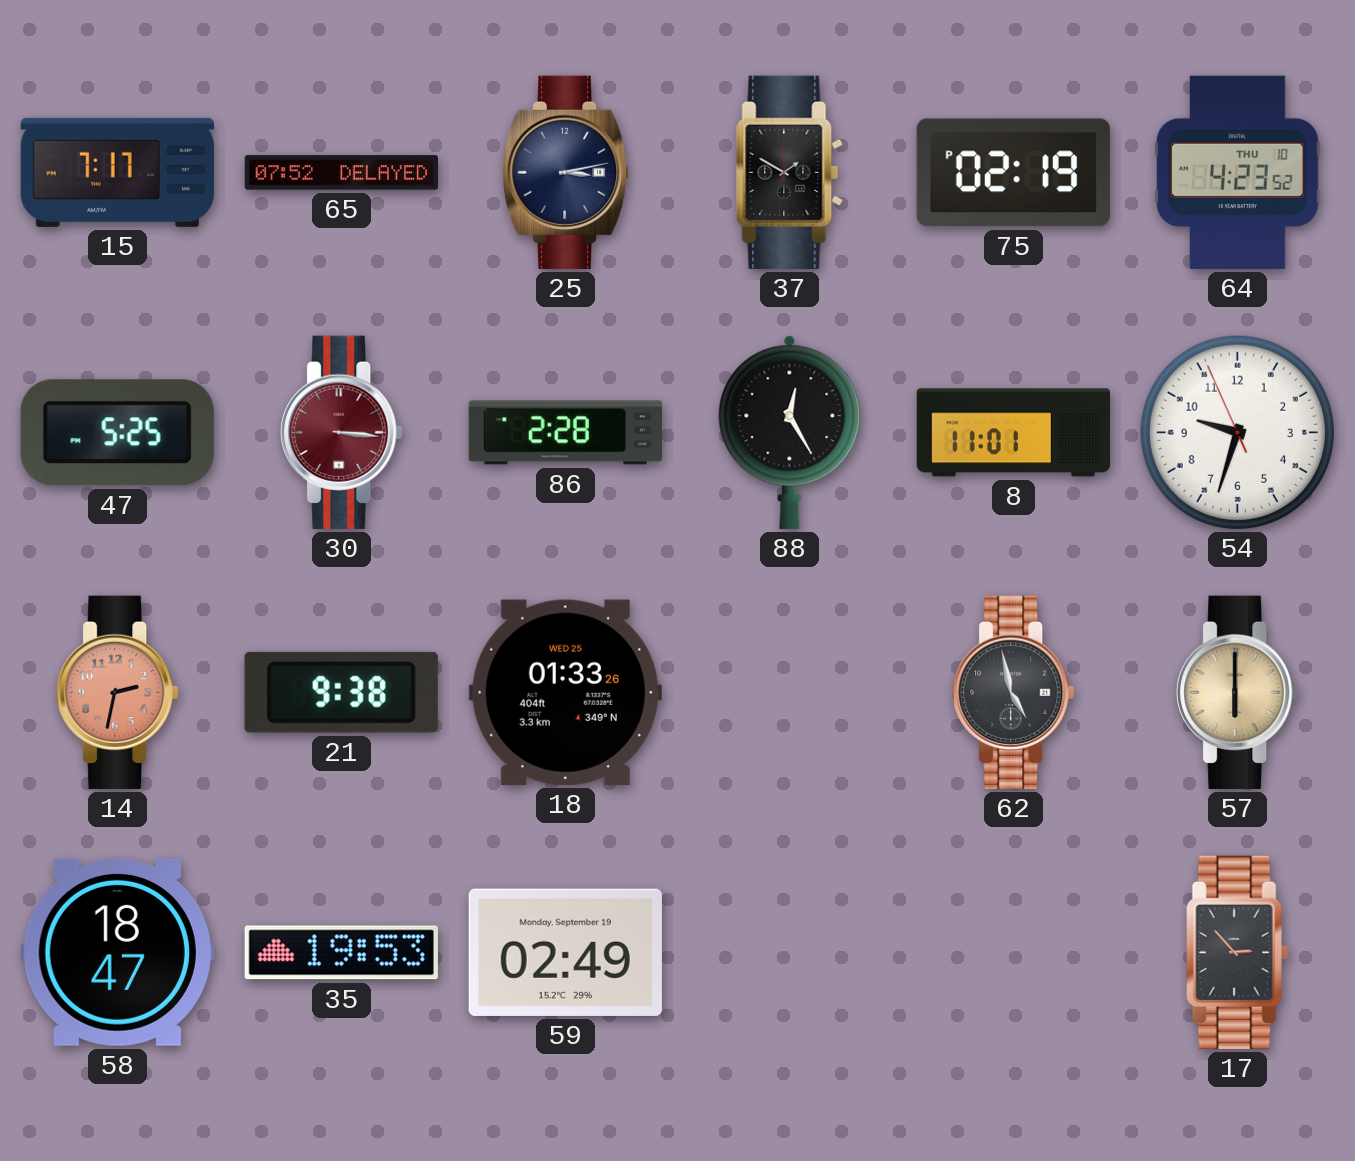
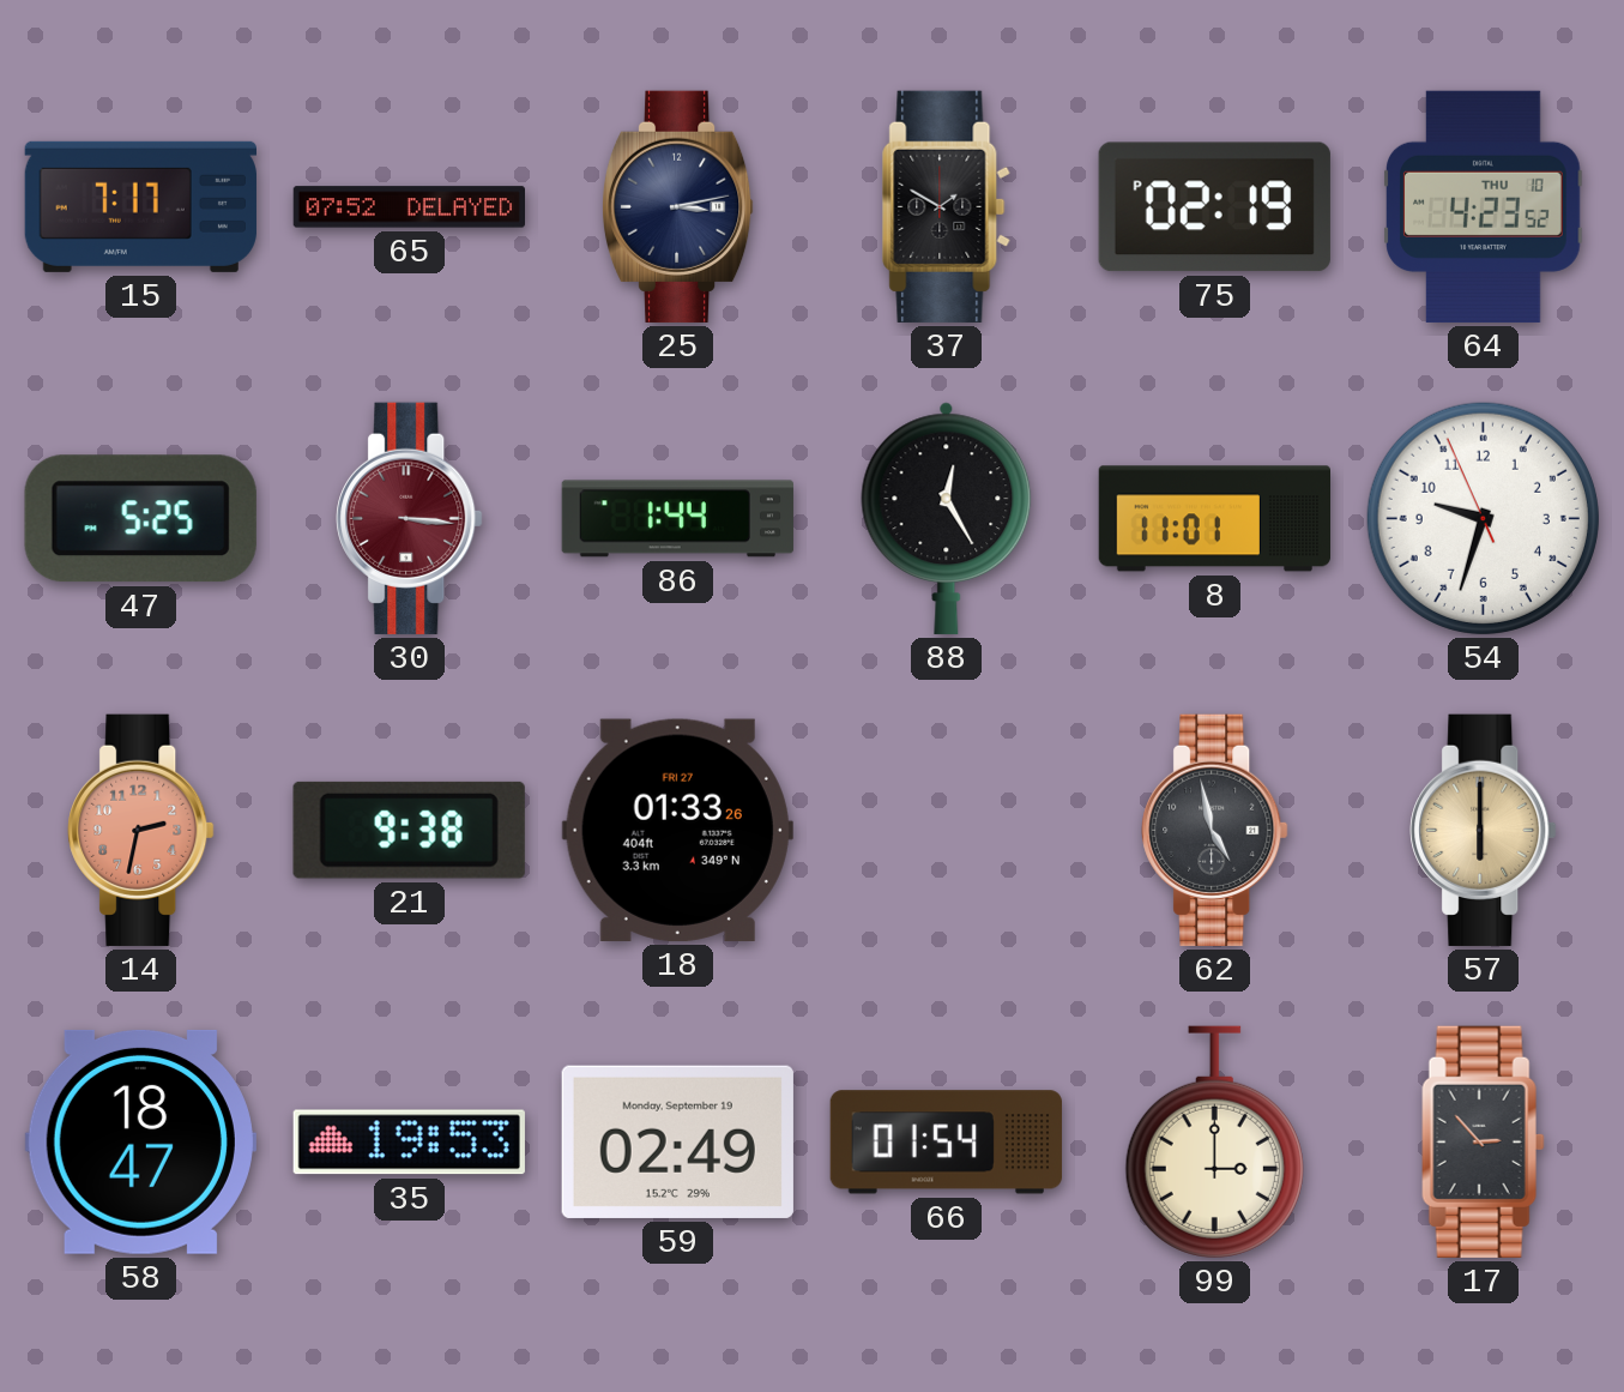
86: 2:28 -> 1:44
18 date: WED 25 -> FRI 27
66: none -> 01:54
99: none -> 3:00
